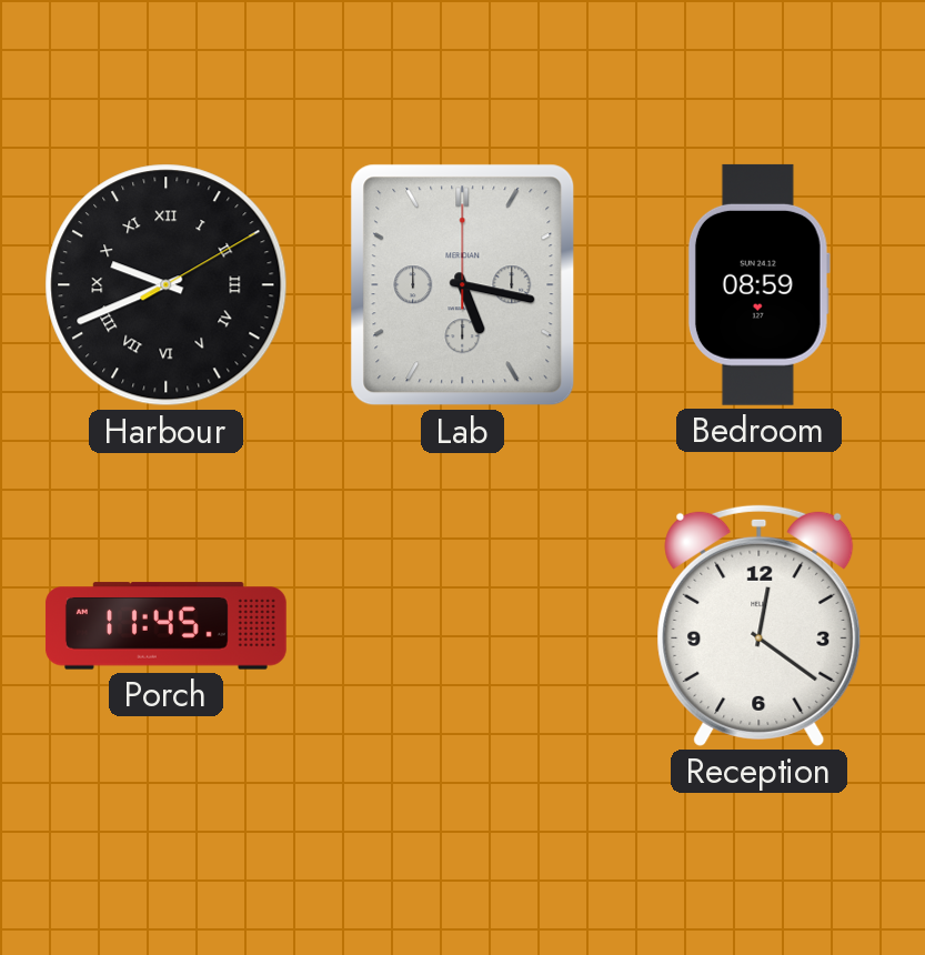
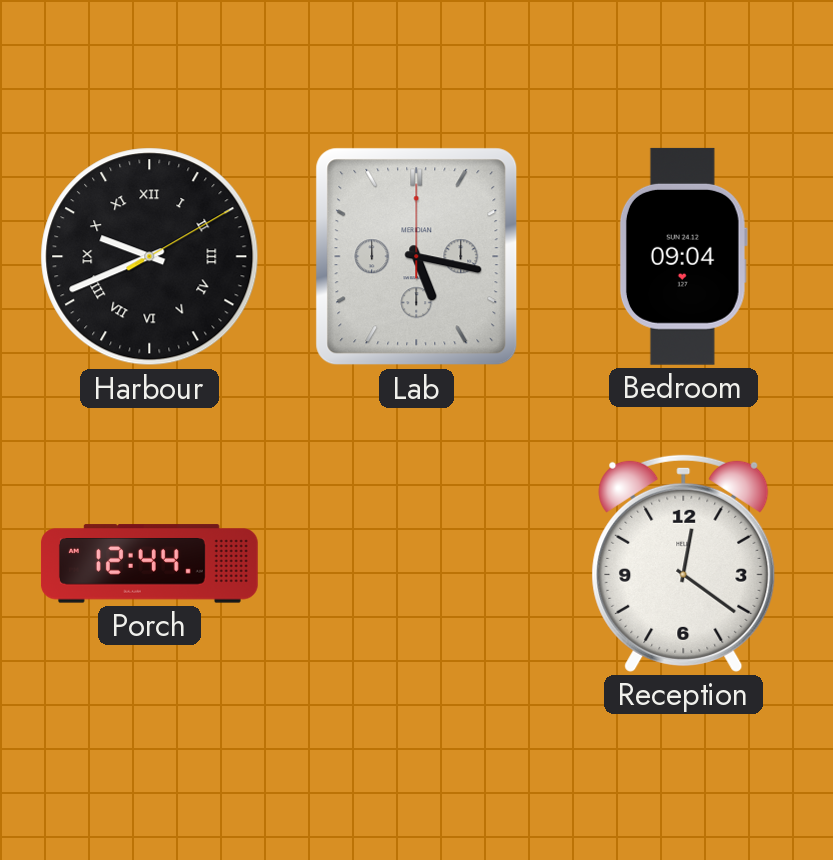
Bedroom: 08:59 -> 09:04
Porch: 11:45 -> 12:44
